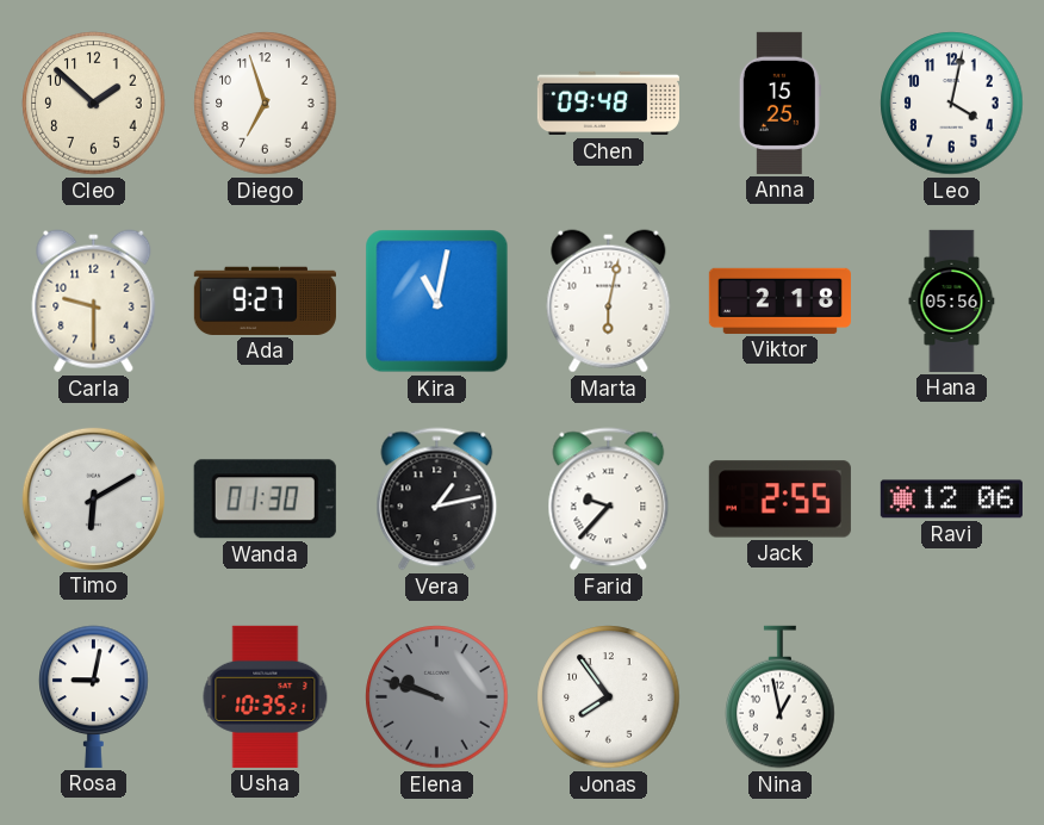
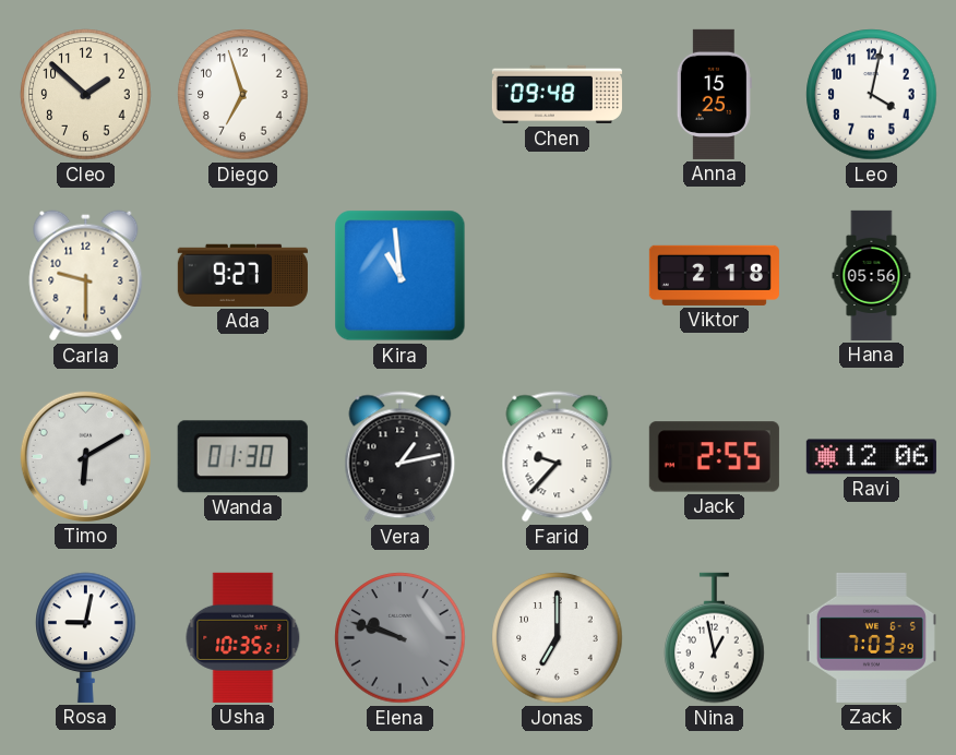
Kira: 11:02 -> 10:59
Marta: 6:02 -> none
Jonas: 7:54 -> 7:00
Zack: none -> 7:03
